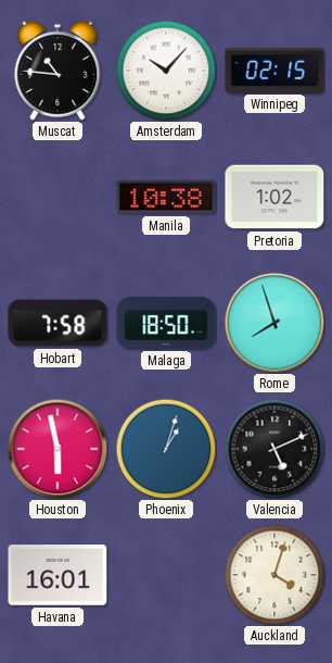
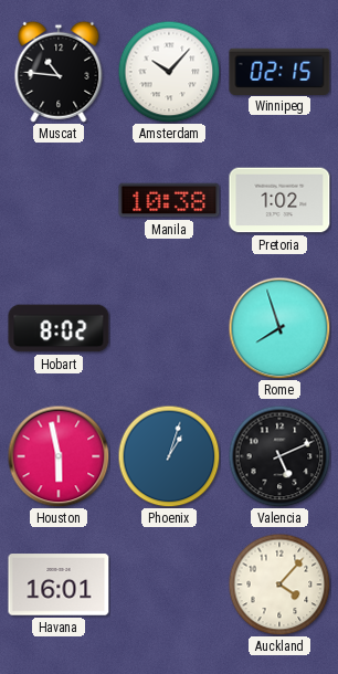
Hobart: 7:58 -> 8:02
Malaga: 18:50 -> none
Auckland: 4:03 -> 4:07
